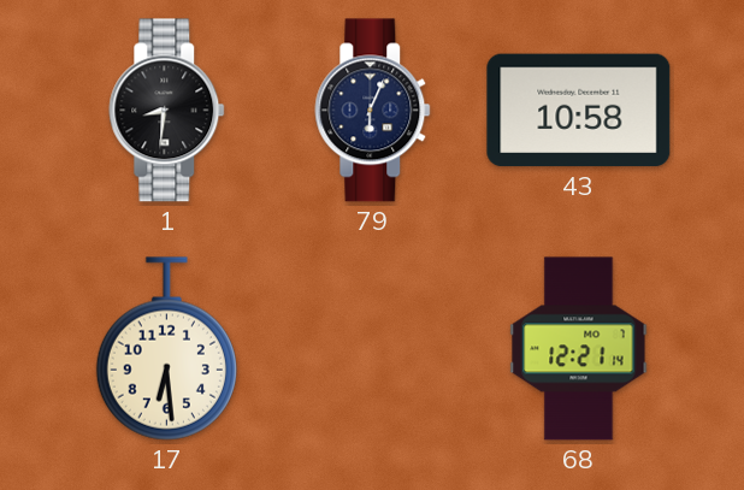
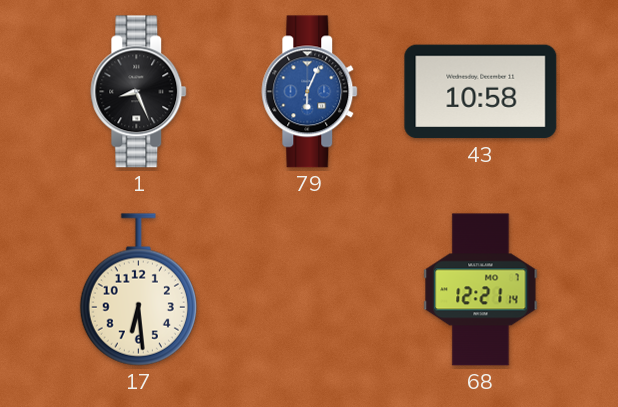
1: 8:31 -> 8:26
79 dial: navy -> blue
